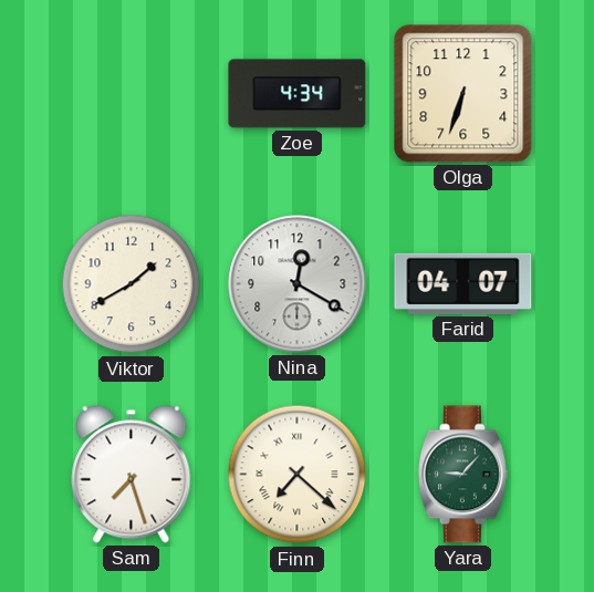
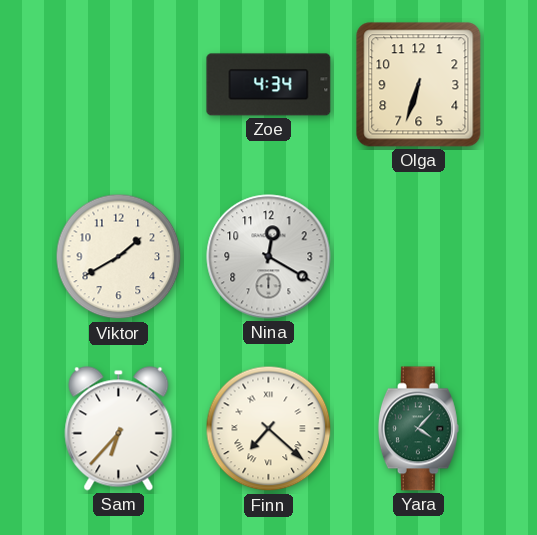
Farid: 04:07 -> none
Sam: 7:27 -> 6:37
Yara: 9:07 -> 4:07
